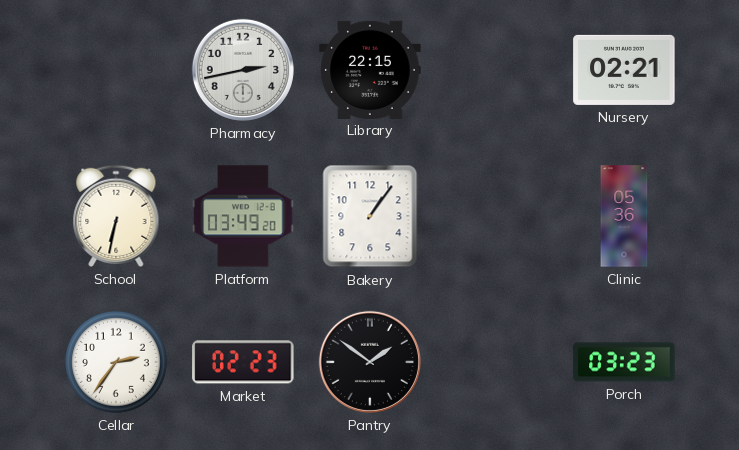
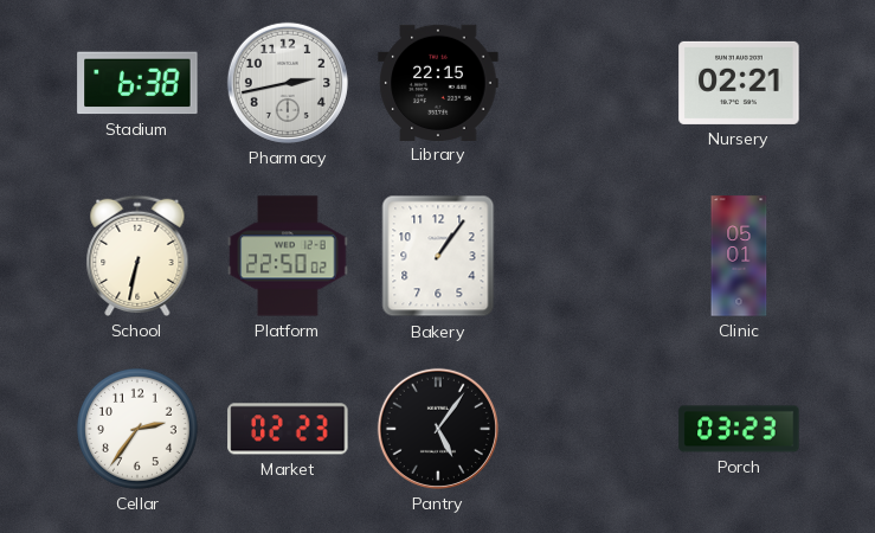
Stadium: none -> 6:38
Platform: 03:49 -> 22:50
Clinic: 05:36 -> 05:01
Pantry: 1:51 -> 5:06
